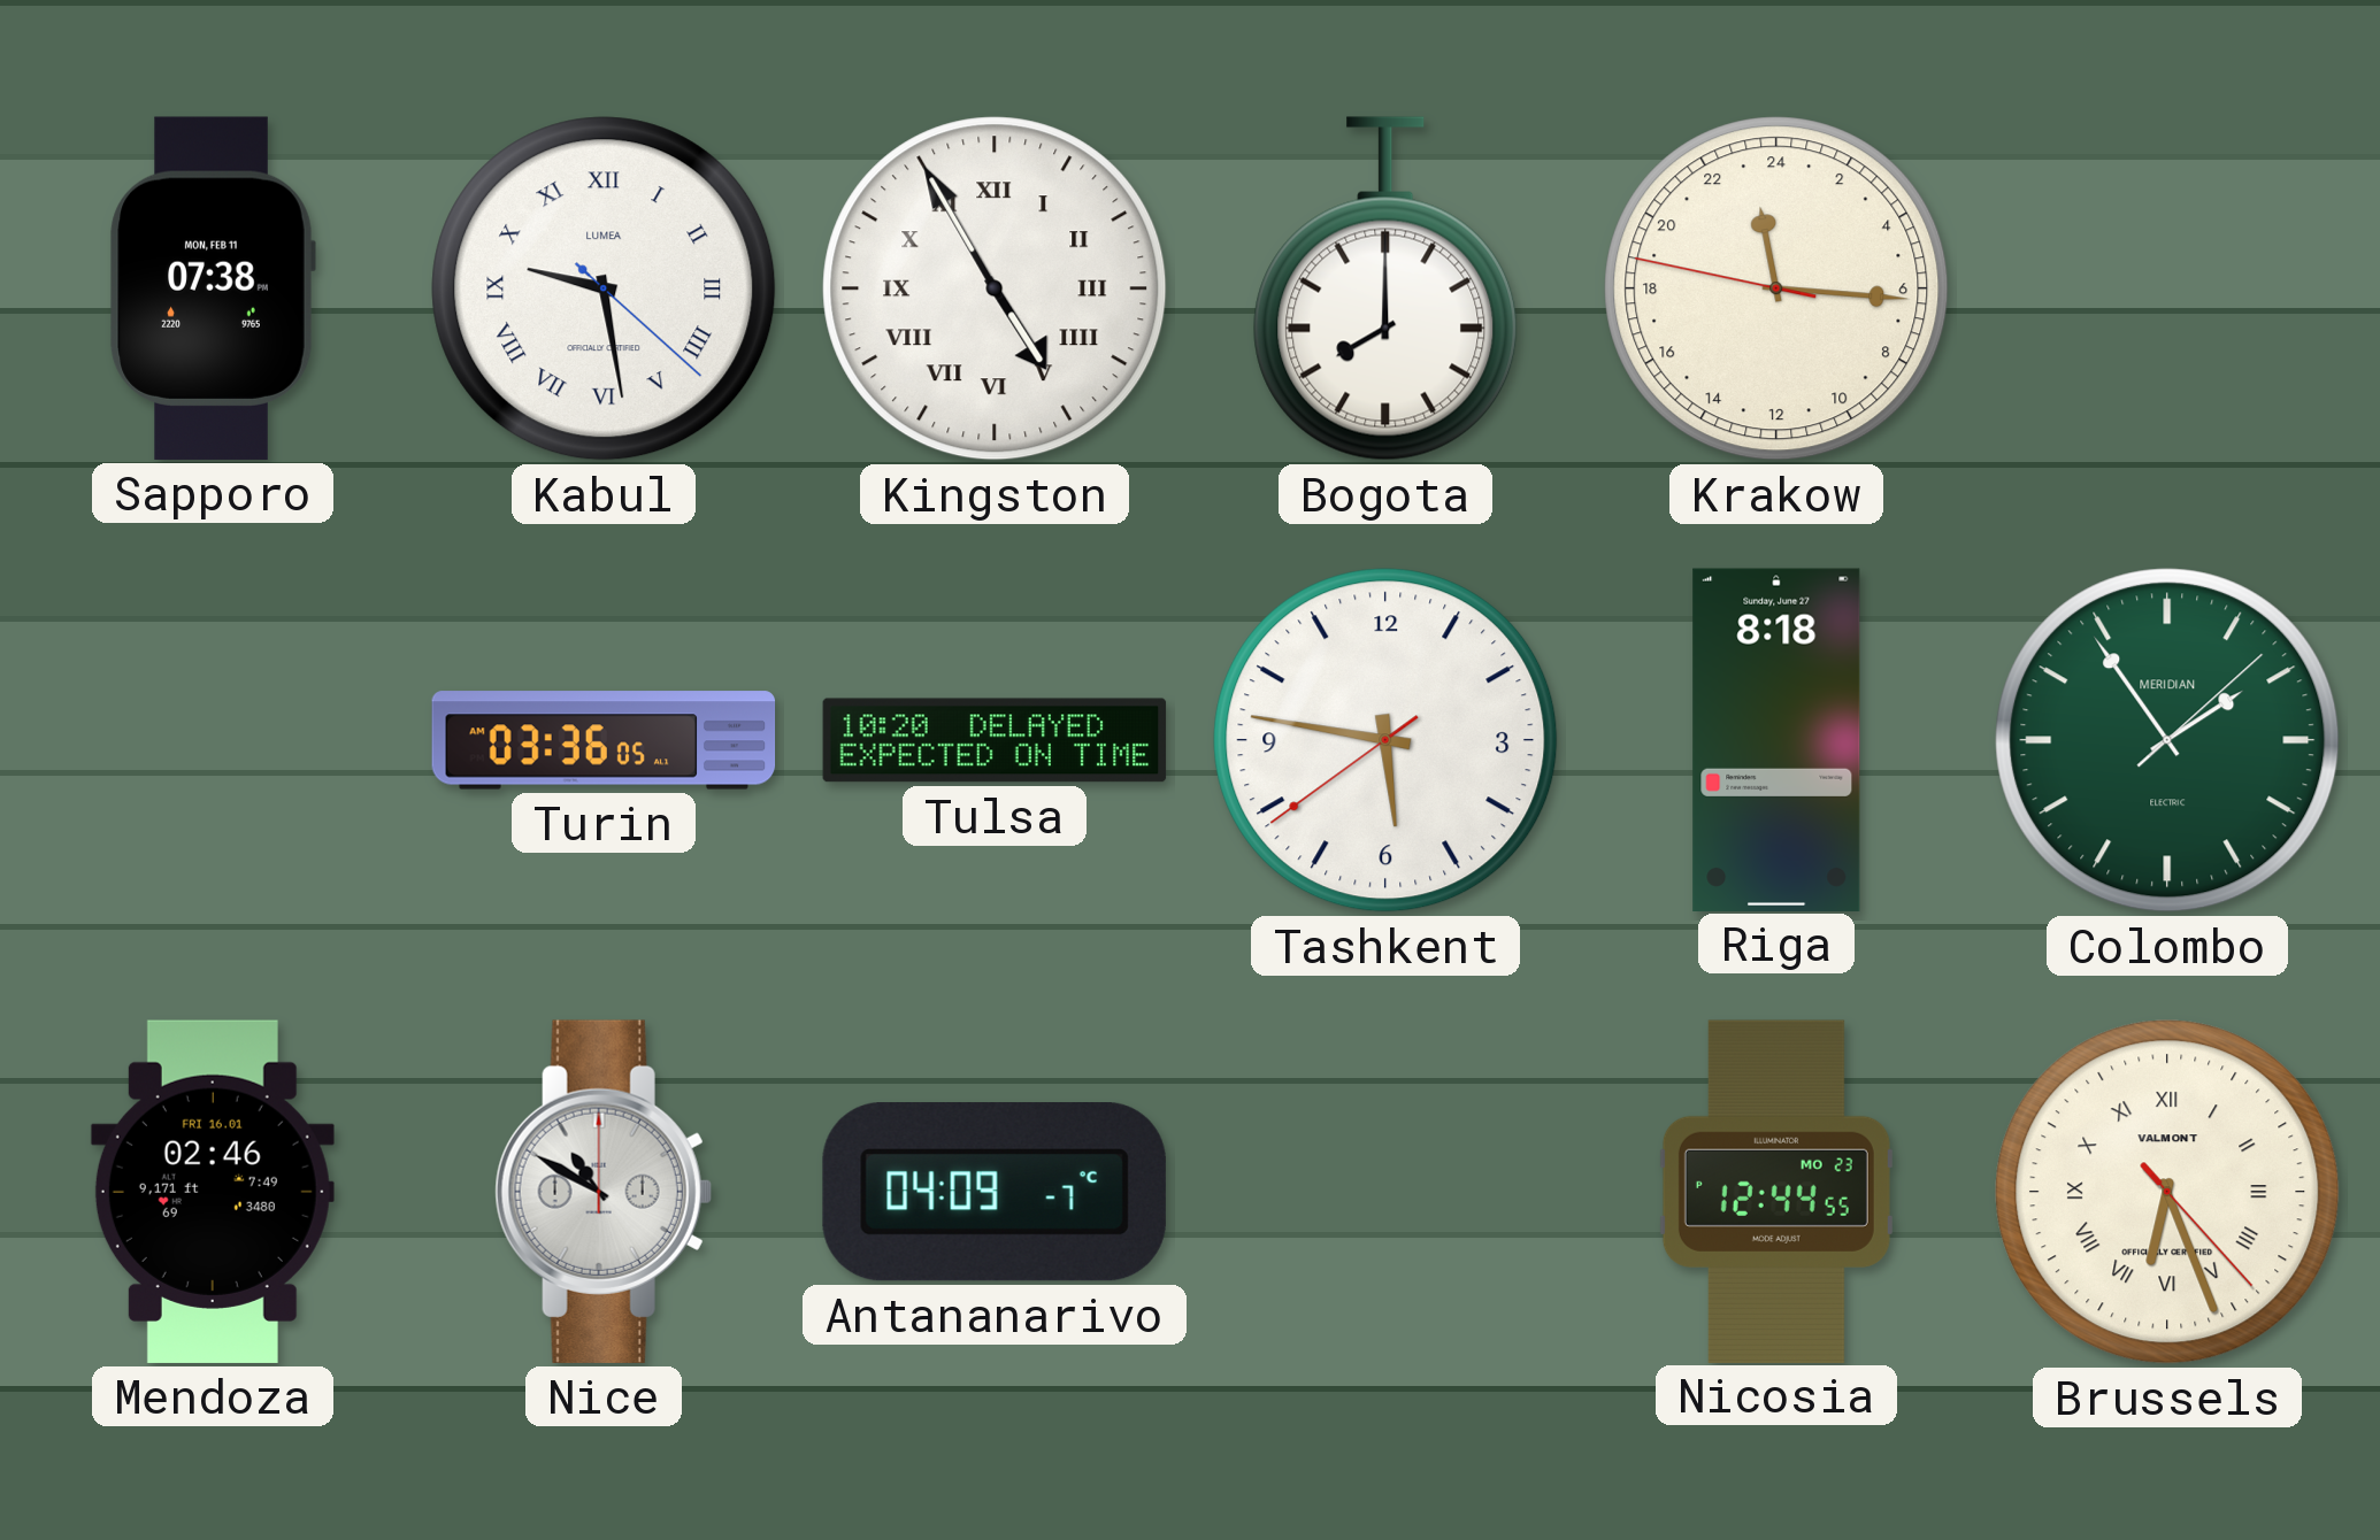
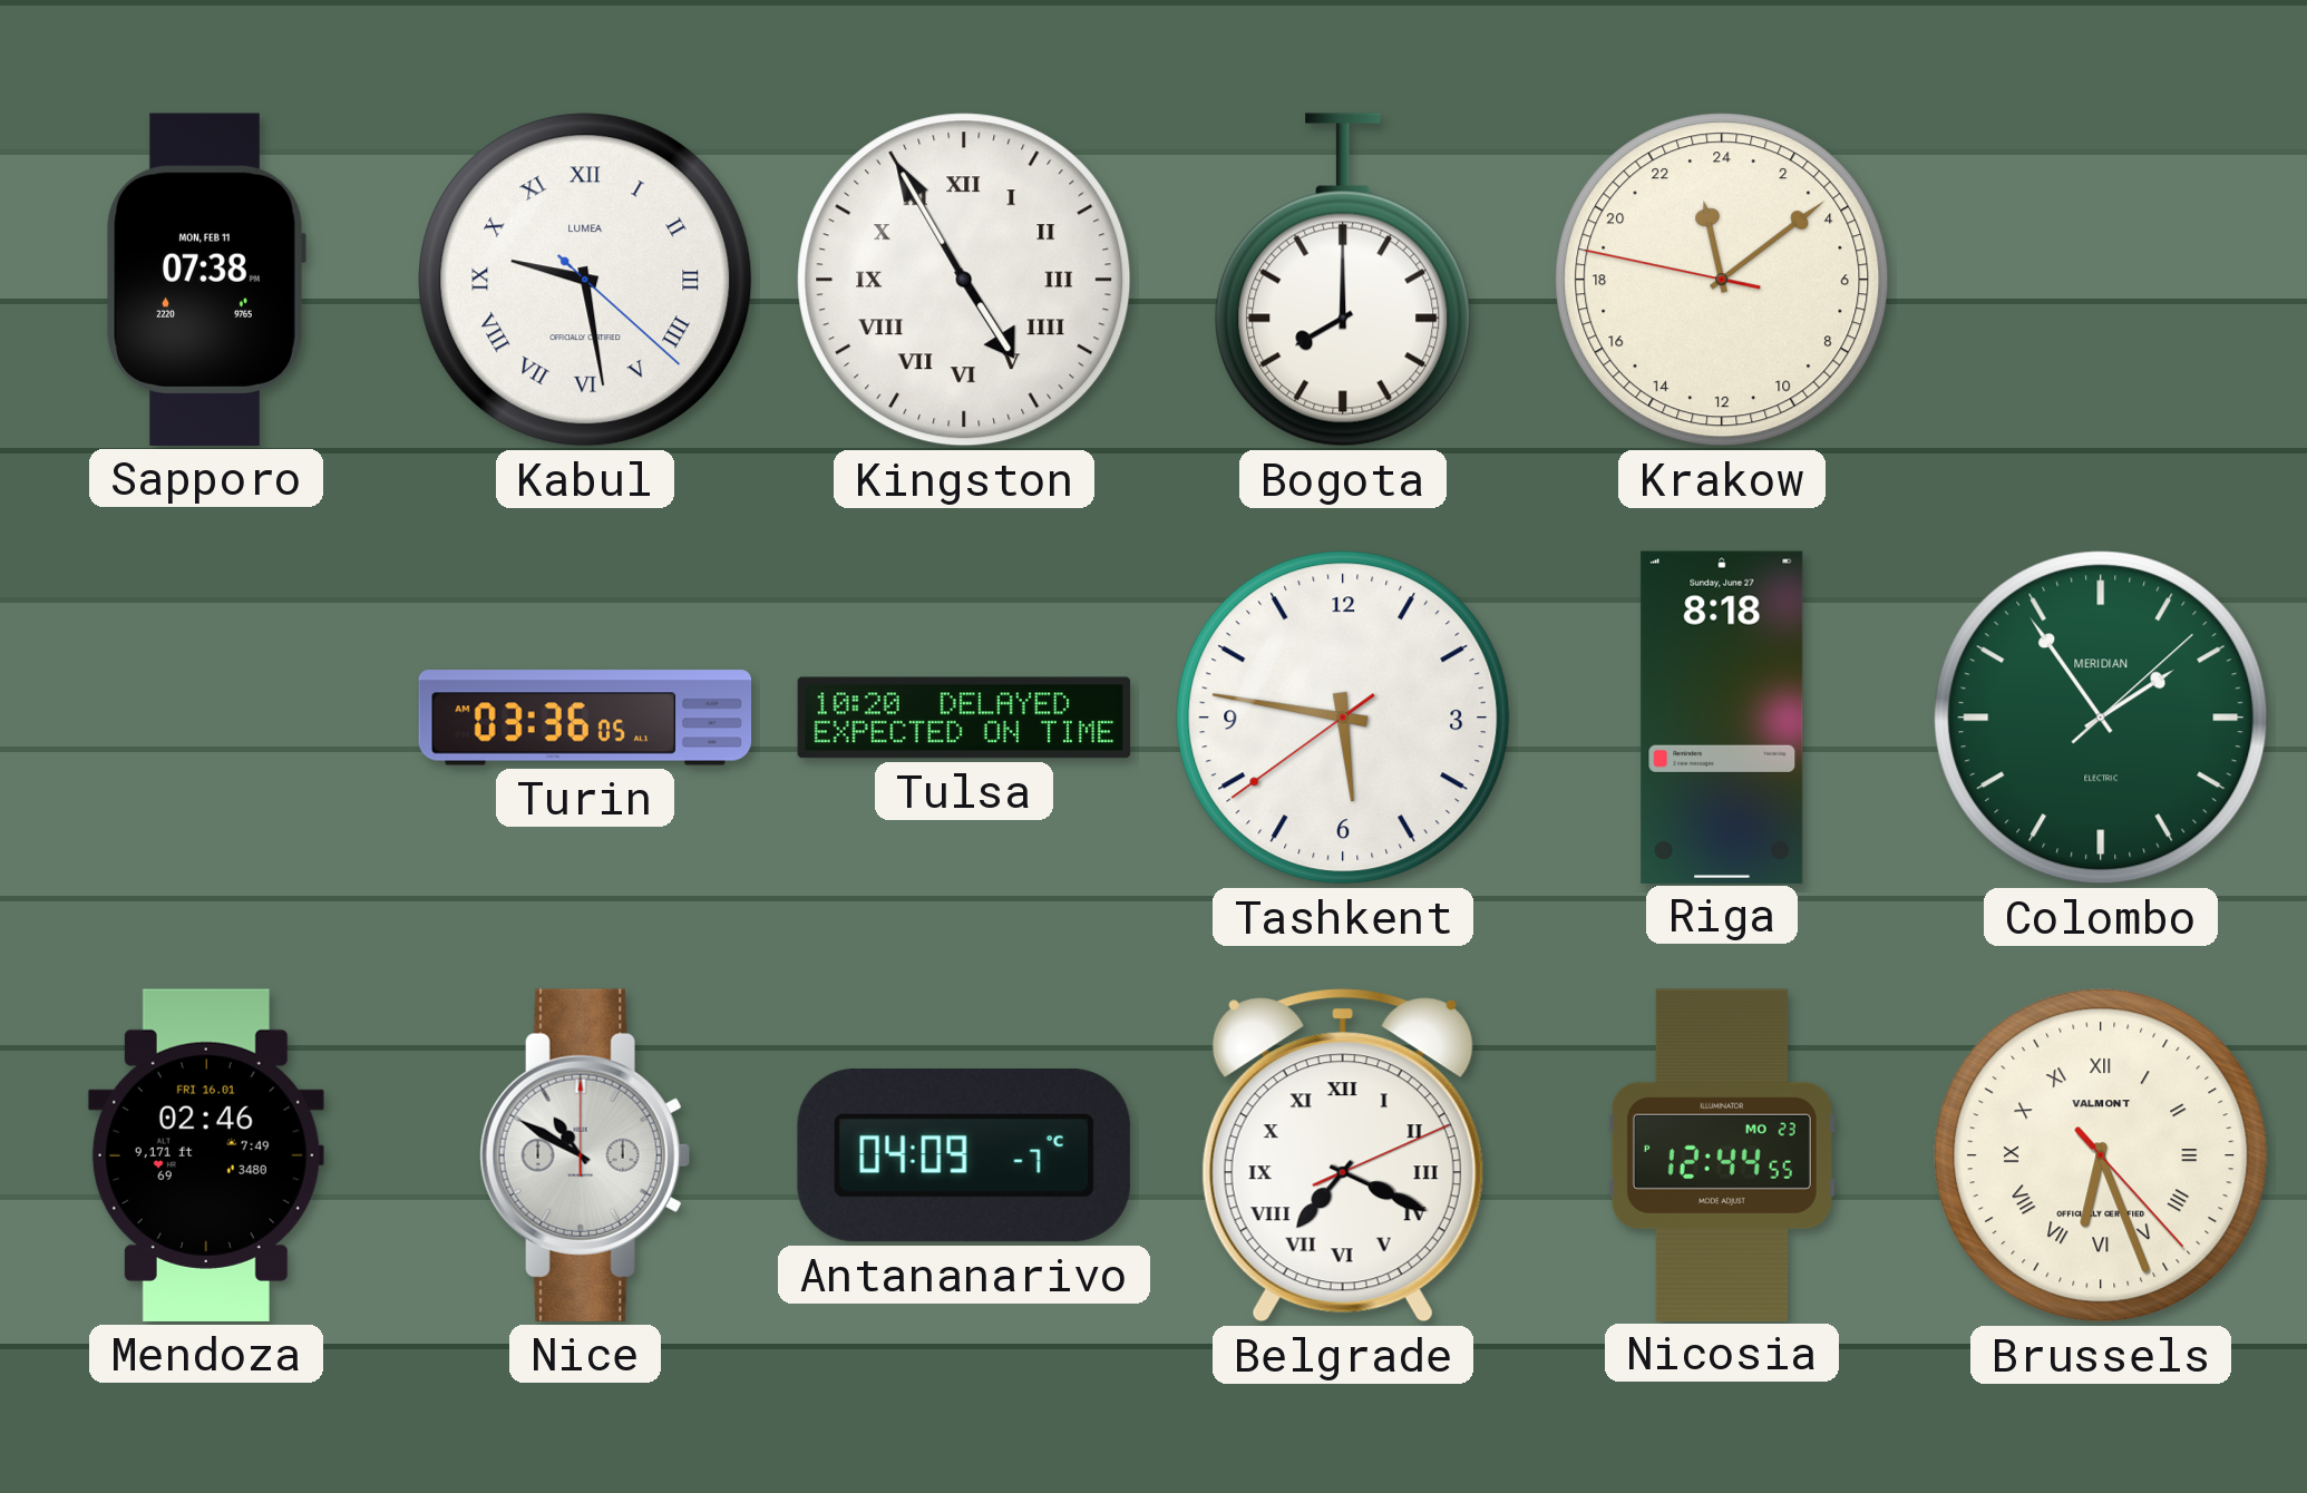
Krakow: 23:15 -> 23:08
Belgrade: none -> 7:19
